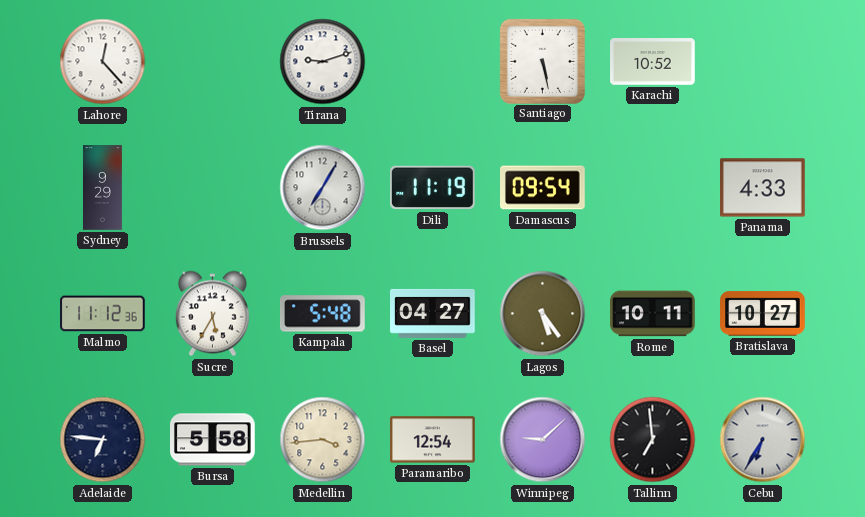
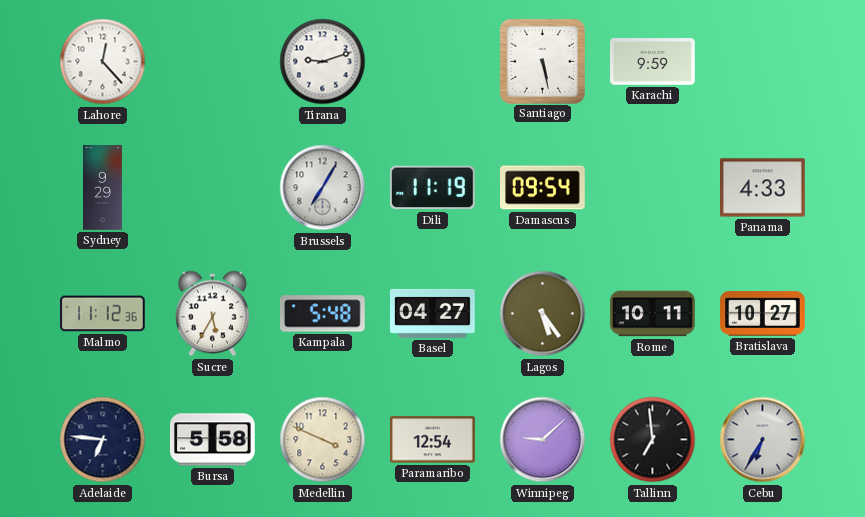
Karachi: 10:52 -> 9:59
Medellin: 3:44 -> 3:49
